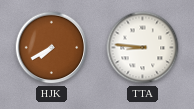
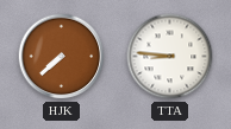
HJK: 7:40 -> 7:38
